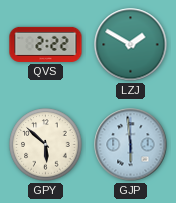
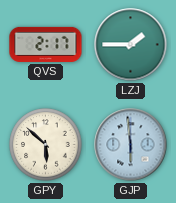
QVS: 2:22 -> 2:17
LZJ: 1:50 -> 1:45
